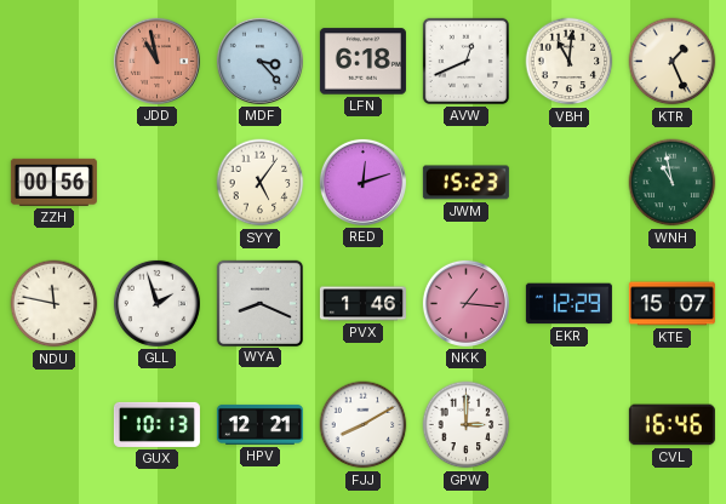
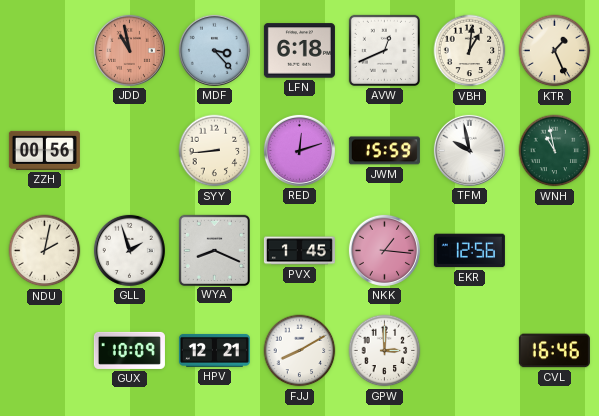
VBH: 11:01 -> 1:01
SYY: 5:06 -> 8:44
JWM: 15:23 -> 15:59
TFM: none -> 9:58
NDU: 11:47 -> 2:02
PVX: 1:46 -> 1:45
EKR: 12:29 -> 12:56
KTE: 15:07 -> none
GUX: 10:13 -> 10:09
